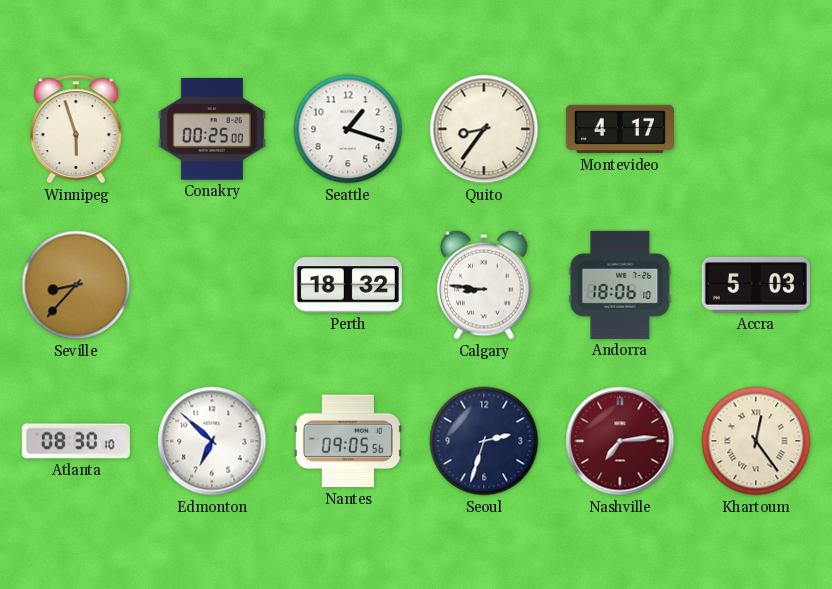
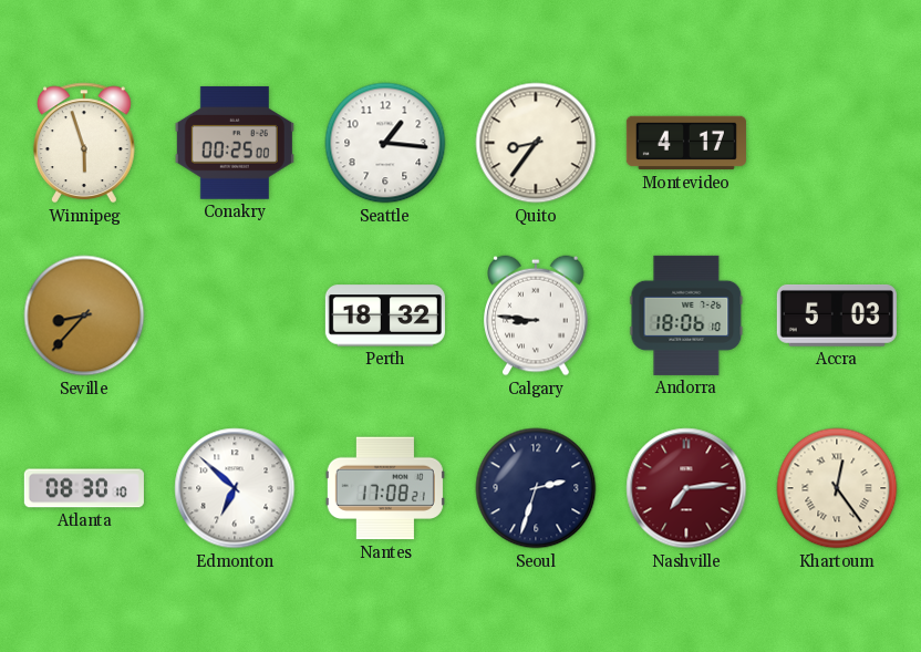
Seattle: 1:18 -> 1:16
Nantes: 09:05 -> 17:08
